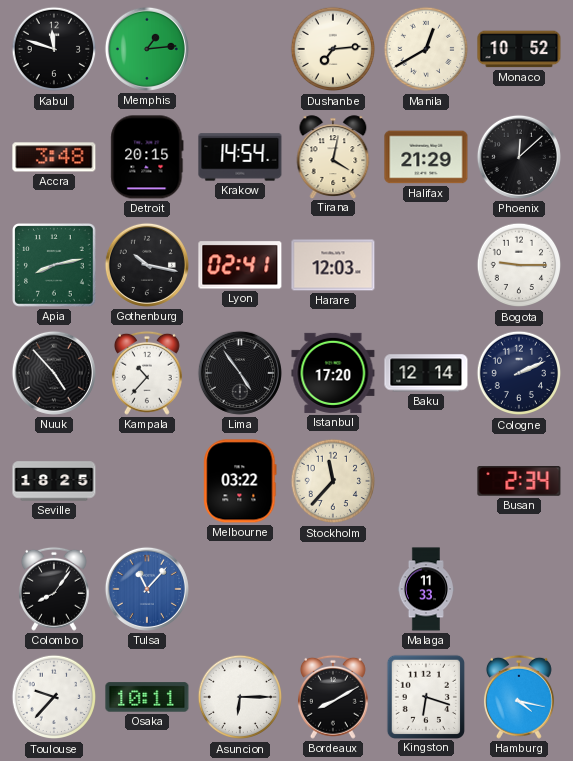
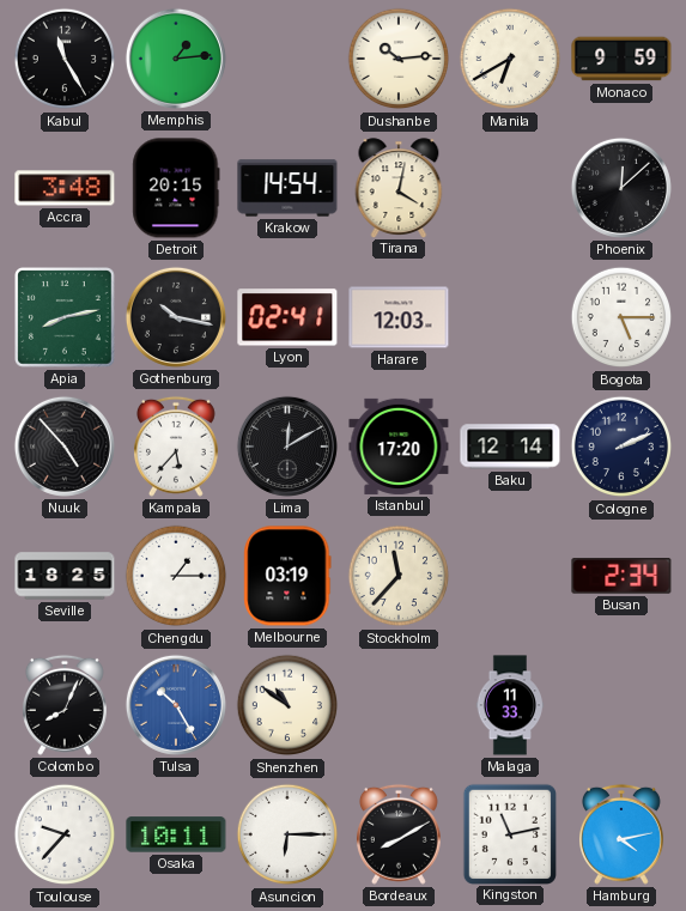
Kabul: 11:48 -> 11:25
Dushanbe: 7:14 -> 10:14
Manila: 12:40 -> 6:40
Monaco: 10:52 -> 9:59
Halifax: 21:29 -> none
Bogota: 9:15 -> 5:15
Kampala: 10:37 -> 5:37
Lima: 4:54 -> 12:10
Chengdu: none -> 1:15
Melbourne: 03:22 -> 03:19
Colombo: 8:06 -> 8:04
Tulsa: 11:07 -> 10:25
Shenzhen: none -> 10:51
Kingston: 6:18 -> 11:13
Hamburg: 4:17 -> 4:13
